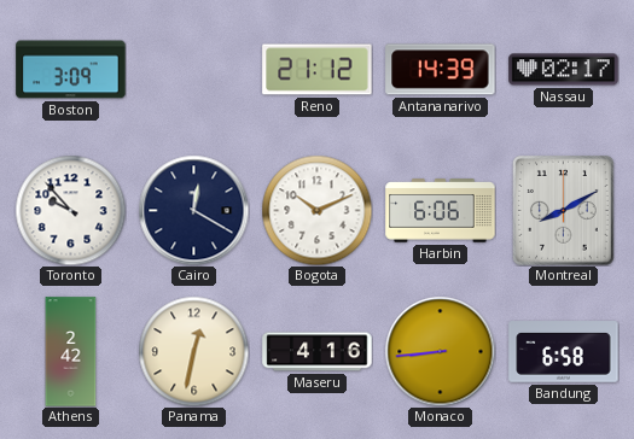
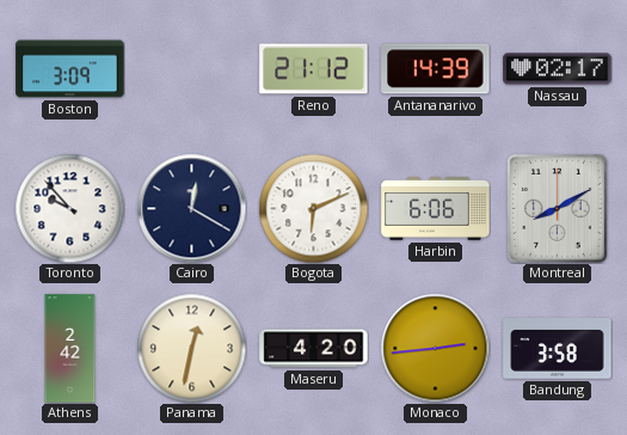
Bogota: 10:11 -> 6:11
Maseru: 4:16 -> 4:20
Monaco: 8:44 -> 2:44
Bandung: 6:58 -> 3:58
